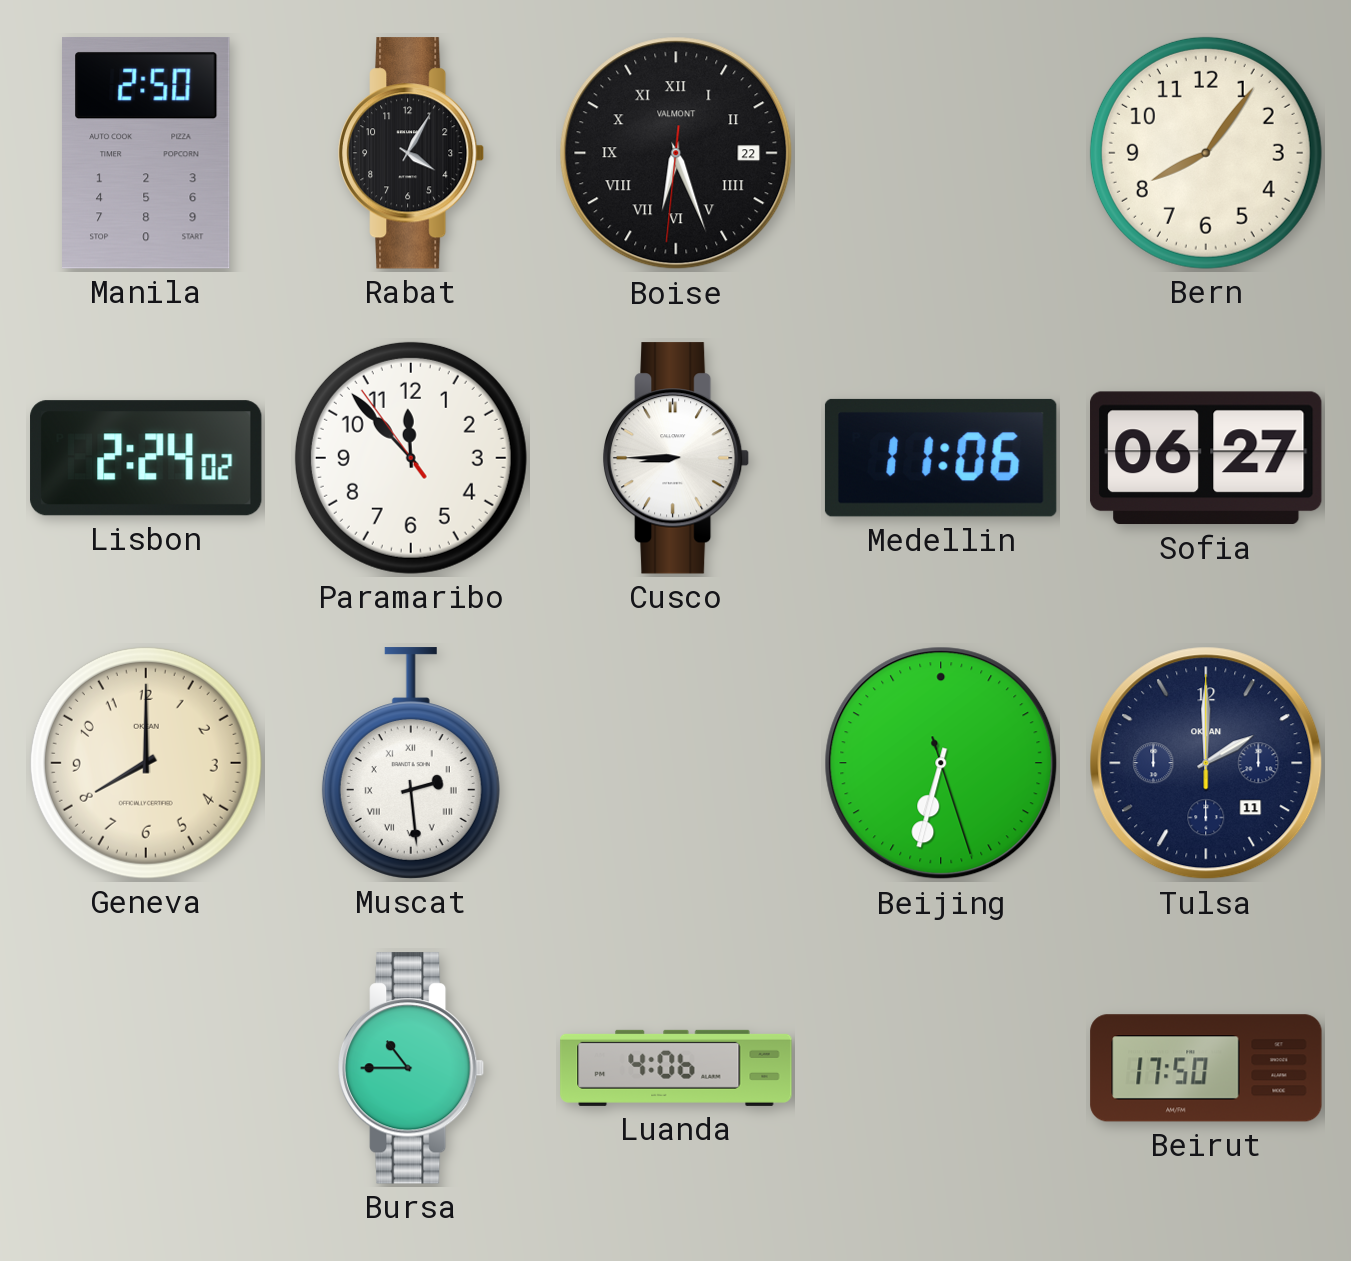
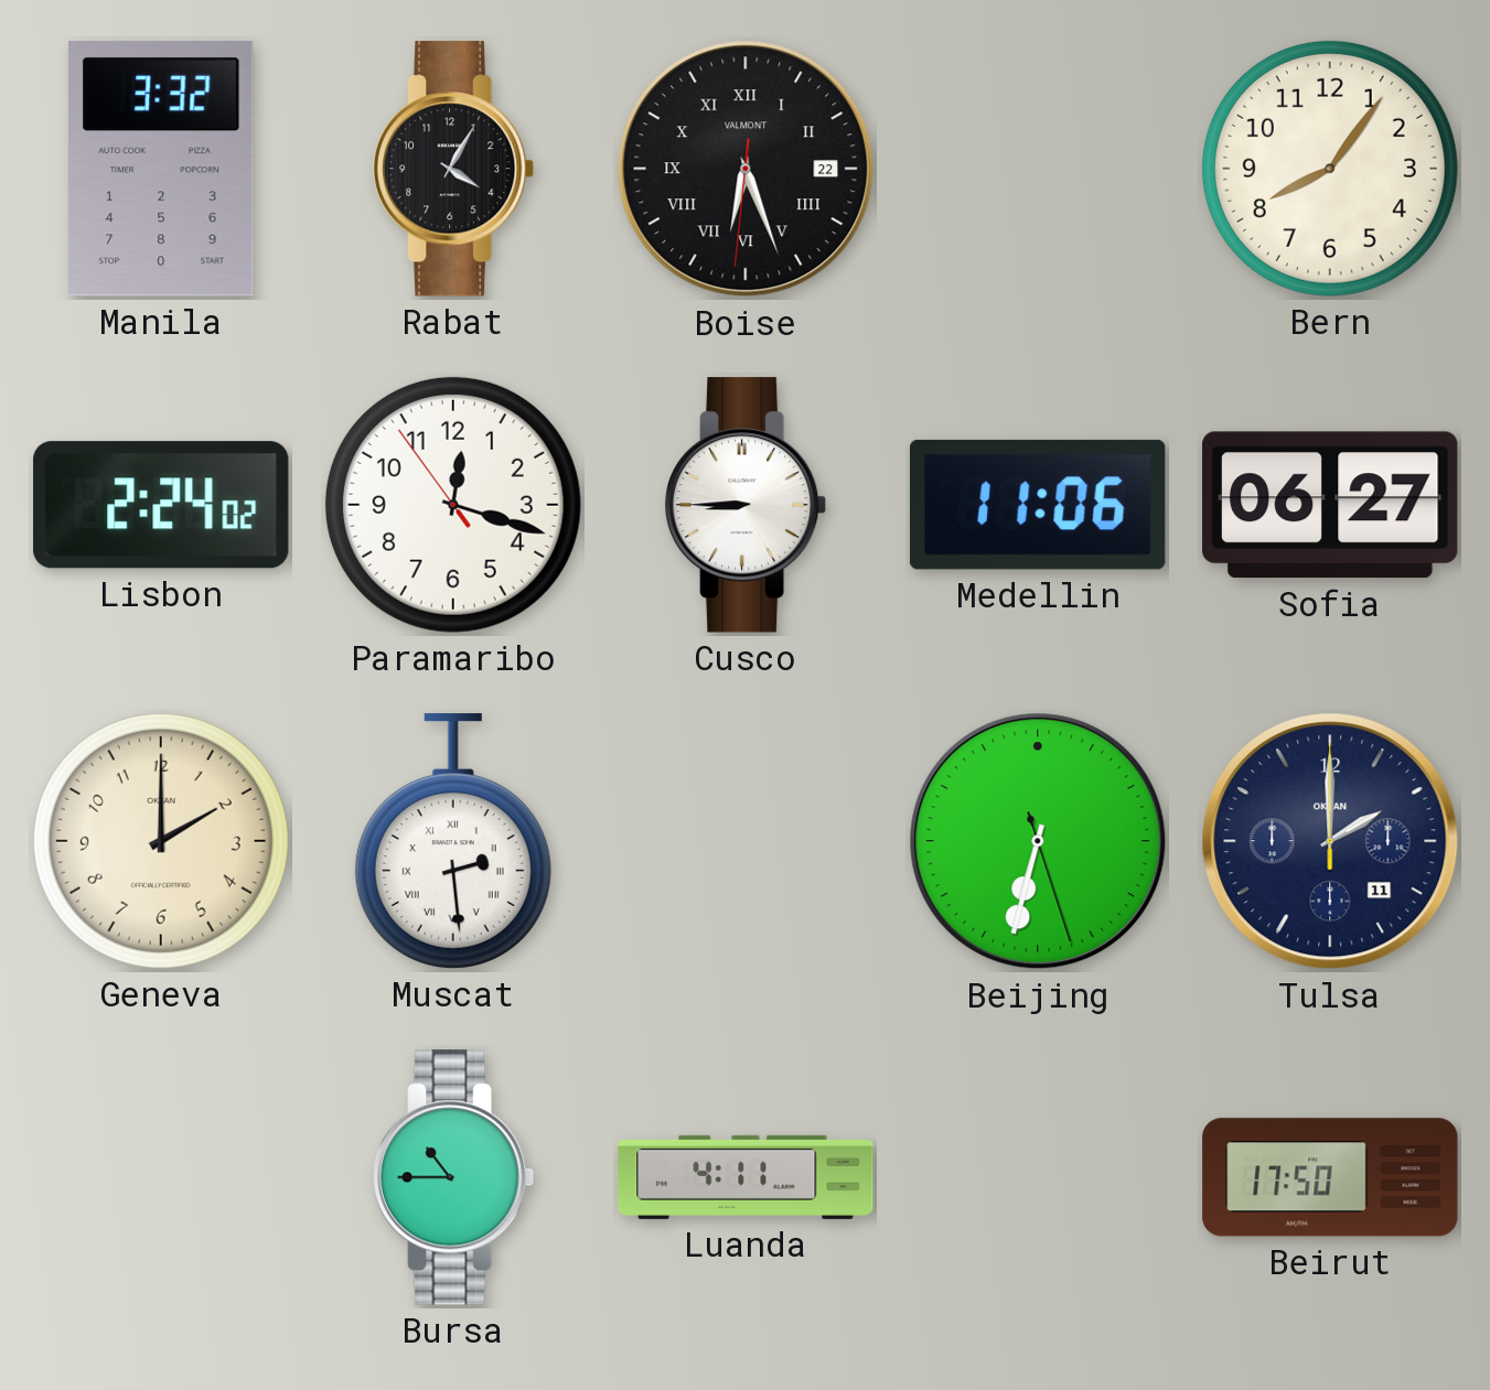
Manila: 2:50 -> 3:32
Paramaribo: 11:52 -> 12:17
Geneva: 8:00 -> 2:00
Luanda: 4:06 -> 4:11
